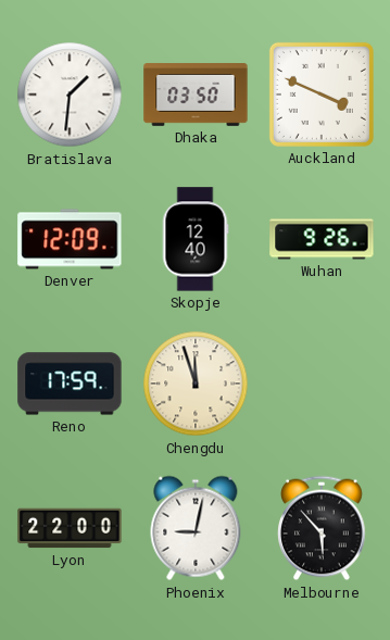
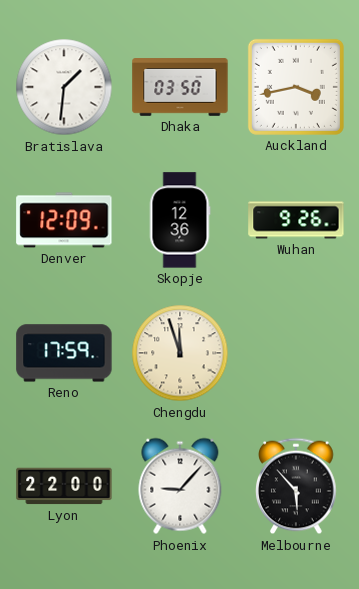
Auckland: 3:49 -> 3:43
Skopje: 12:40 -> 12:36
Phoenix: 9:02 -> 9:07
